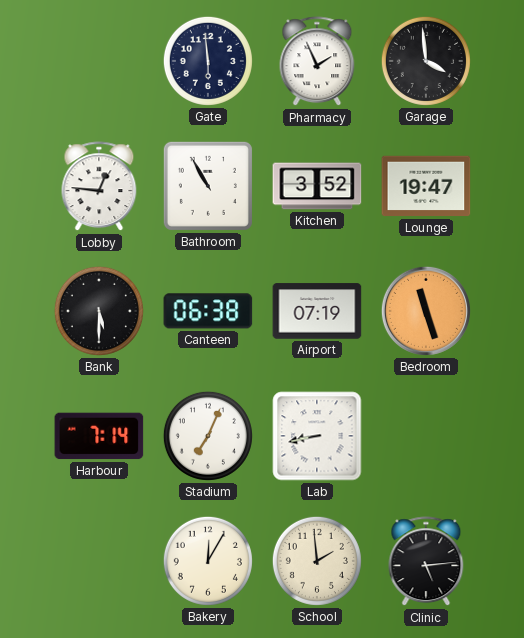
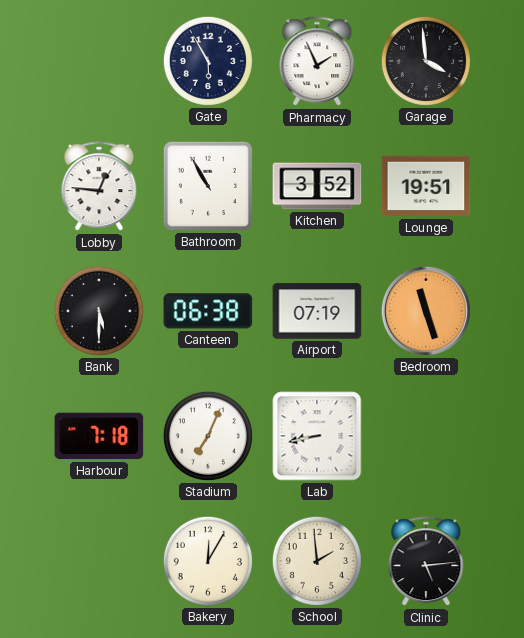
Gate: 5:59 -> 5:55
Lounge: 19:47 -> 19:51
Harbour: 7:14 -> 7:18
